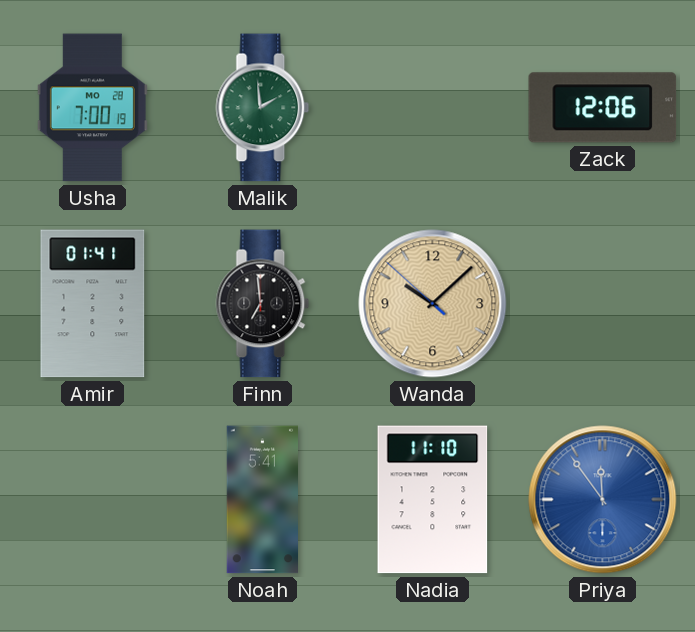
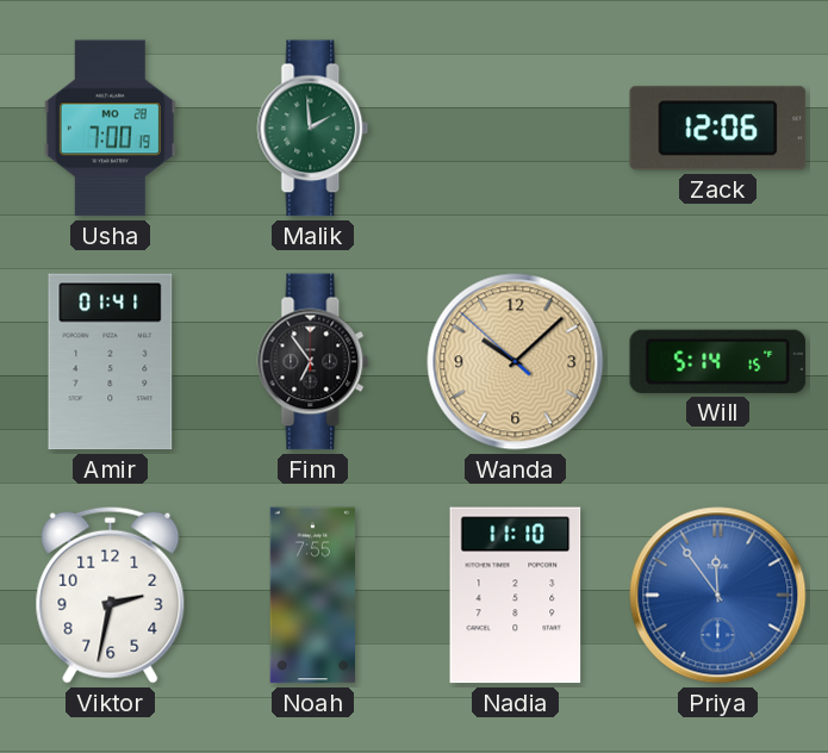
Finn: 6:59 -> 6:54
Will: none -> 5:14
Viktor: none -> 2:32
Noah: 5:41 -> 7:55
